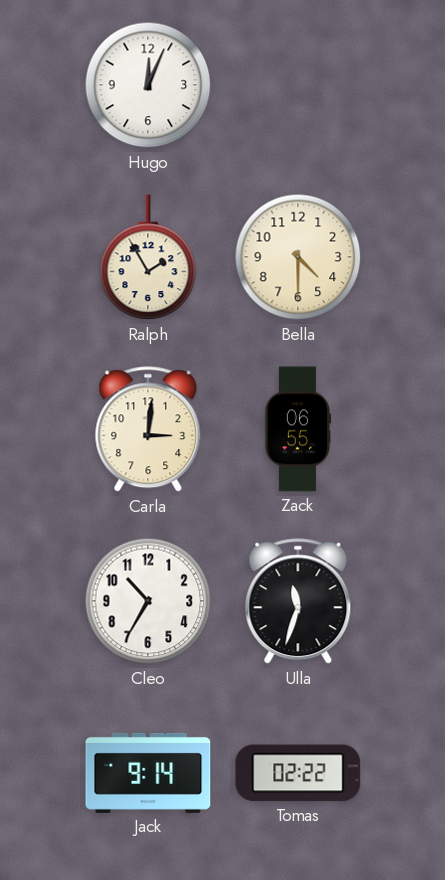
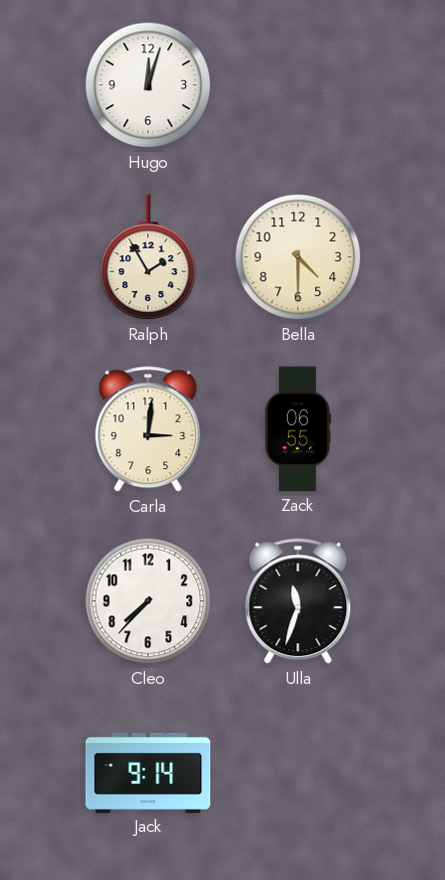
Hugo: 12:04 -> 12:03
Cleo: 10:35 -> 7:37
Tomas: 02:22 -> none
